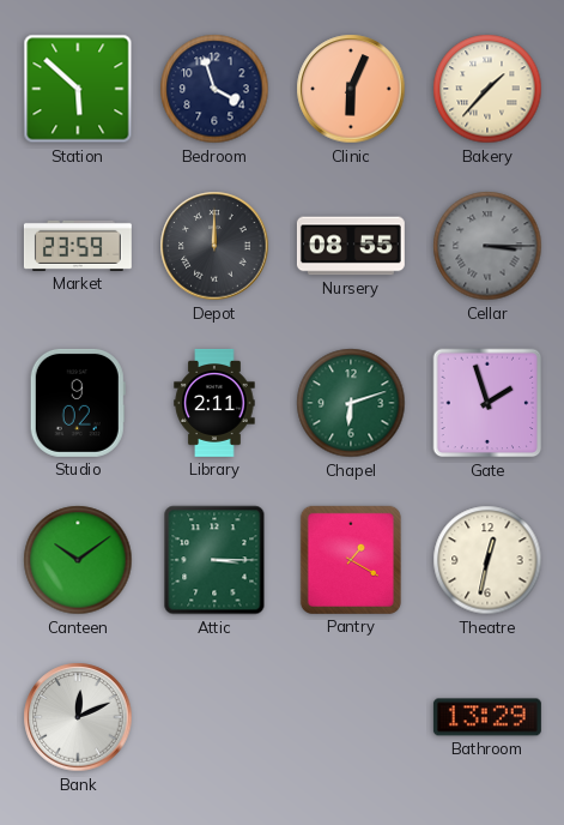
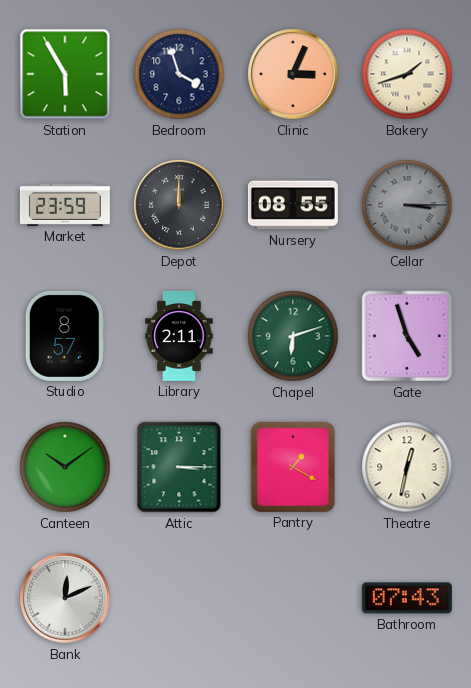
Station: 5:52 -> 5:55
Clinic: 6:04 -> 3:04
Bakery: 1:37 -> 1:42
Studio: 9:02 -> 8:57
Gate: 1:57 -> 4:57
Bathroom: 13:29 -> 07:43
